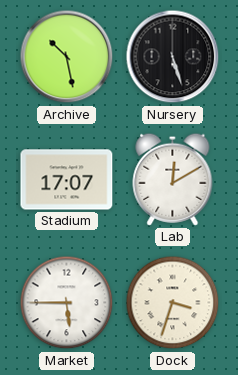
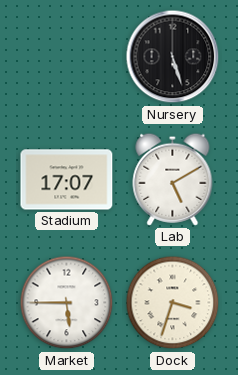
Archive: 10:28 -> none
Lab: 12:10 -> 5:10
